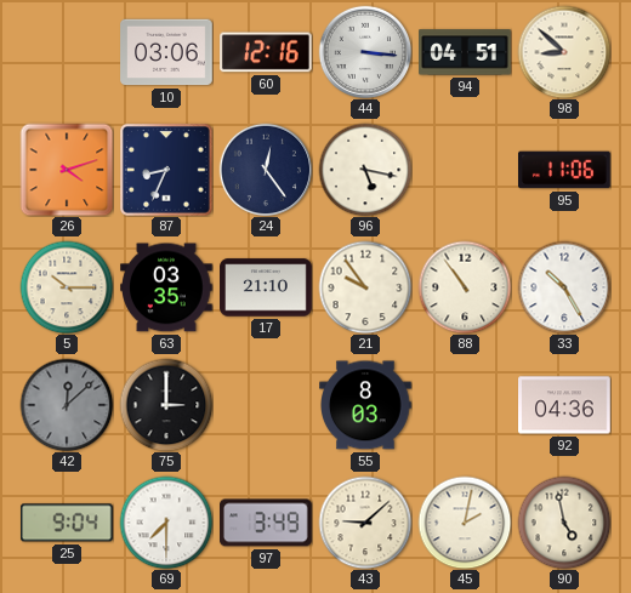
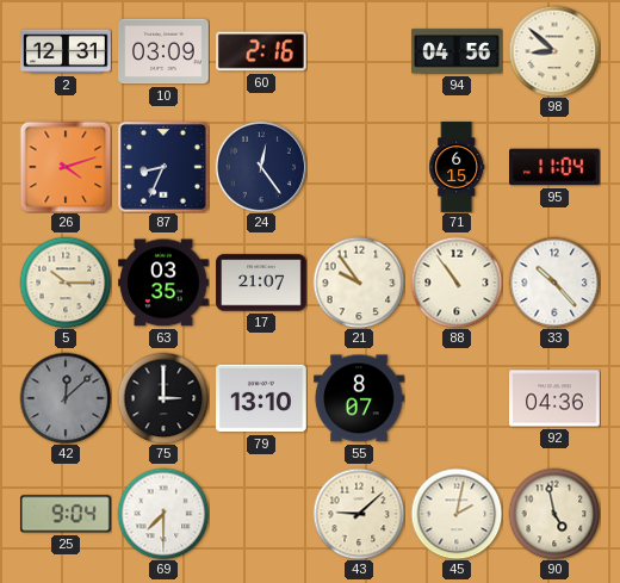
2: none -> 12:31
10: 03:06 -> 03:09
60: 12:16 -> 2:16
44: 3:16 -> none
94: 04:51 -> 04:56
96: 5:17 -> none
71: none -> 6:15
95: 11:06 -> 11:04
17: 21:10 -> 21:07
33: 10:25 -> 10:23
79: none -> 13:10
55: 8:03 -> 8:07
97: 3:49 -> none
